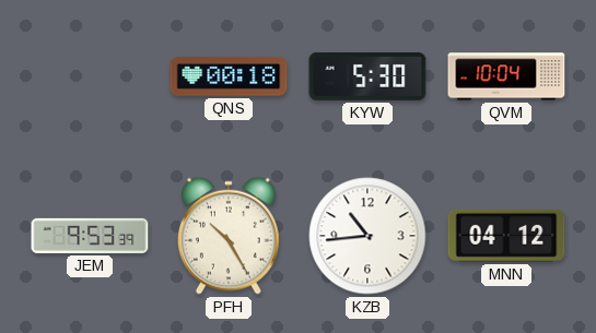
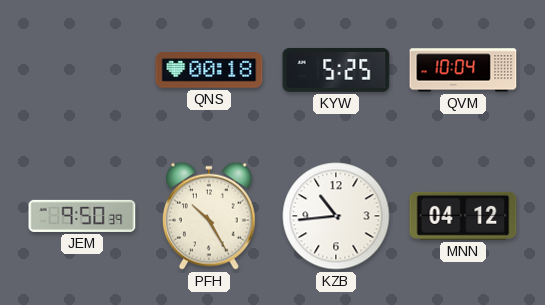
KYW: 5:30 -> 5:25
JEM: 9:53 -> 9:50
